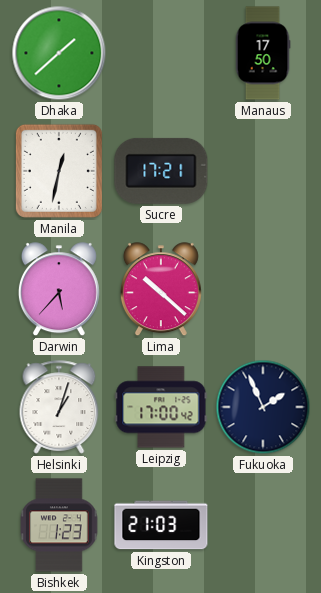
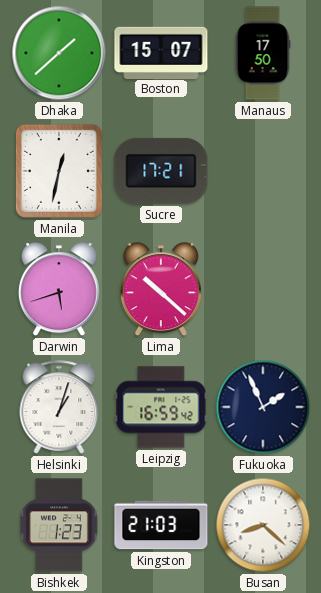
Boston: none -> 15:07
Darwin: 5:37 -> 5:42
Leipzig: 17:00 -> 16:59
Busan: none -> 8:22
